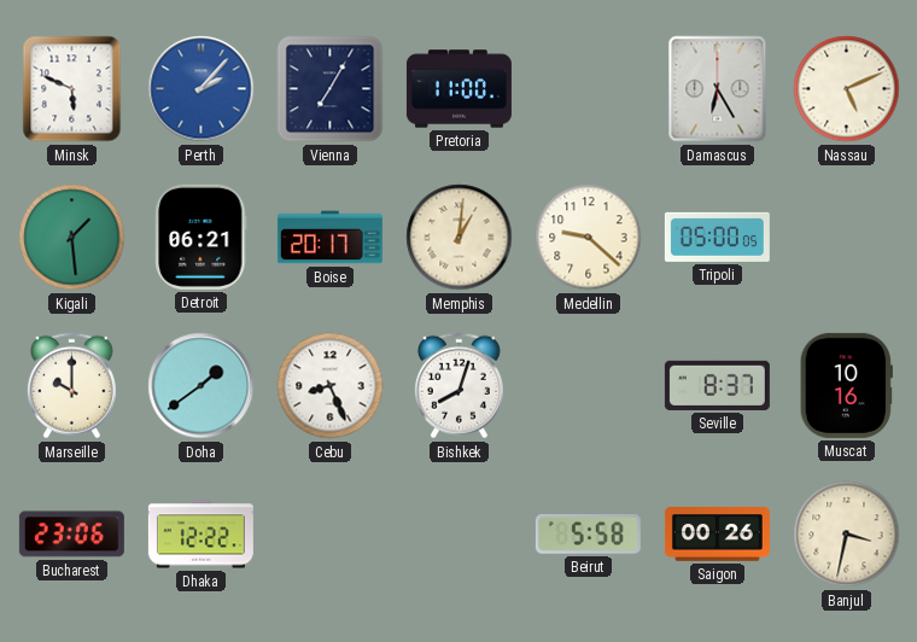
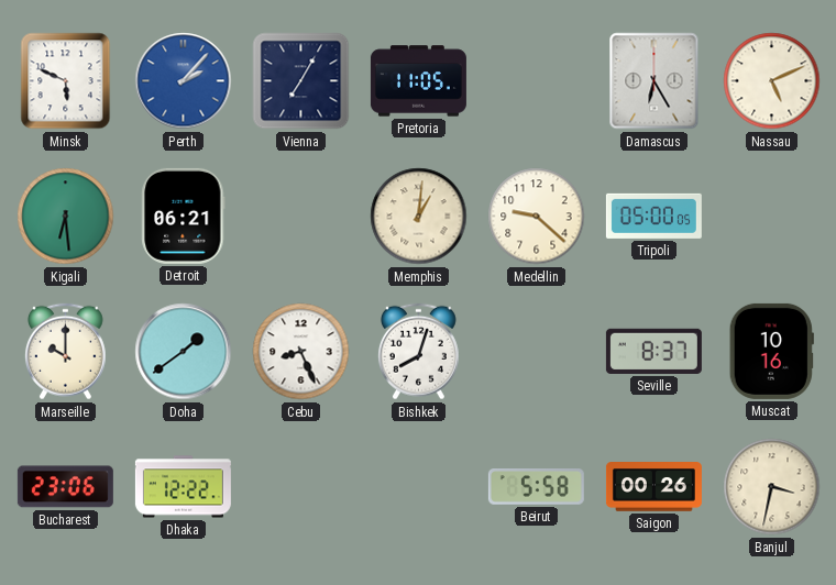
Pretoria: 11:00 -> 11:05
Kigali: 1:29 -> 6:29
Boise: 20:17 -> none
